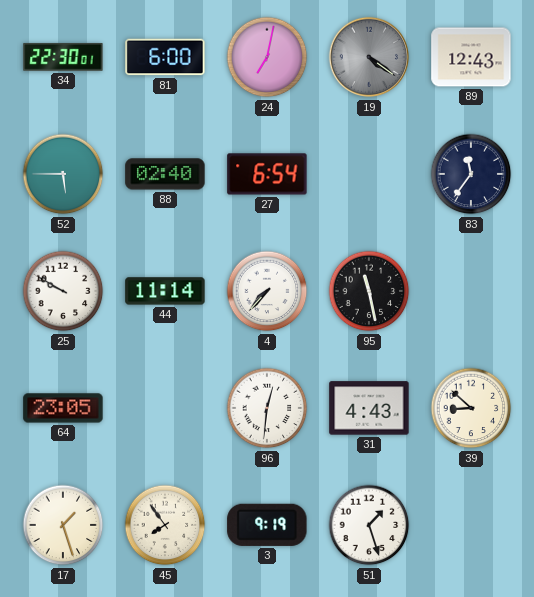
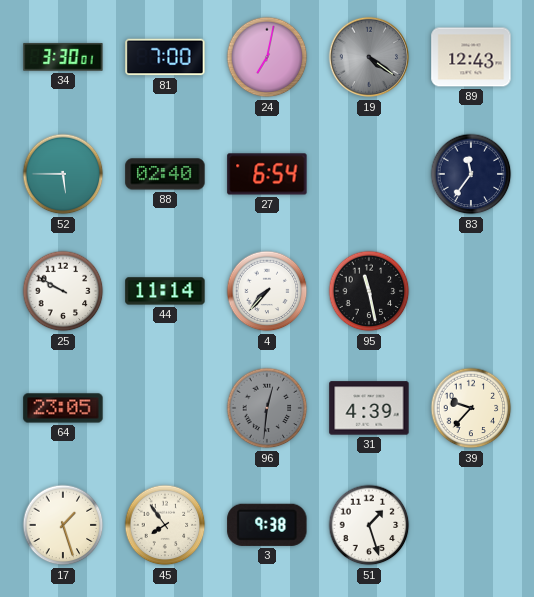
34: 22:30 -> 3:30
81: 6:00 -> 7:00
96 dial: white -> grey
31: 4:43 -> 4:39
39: 8:52 -> 9:37
3: 9:19 -> 9:38
